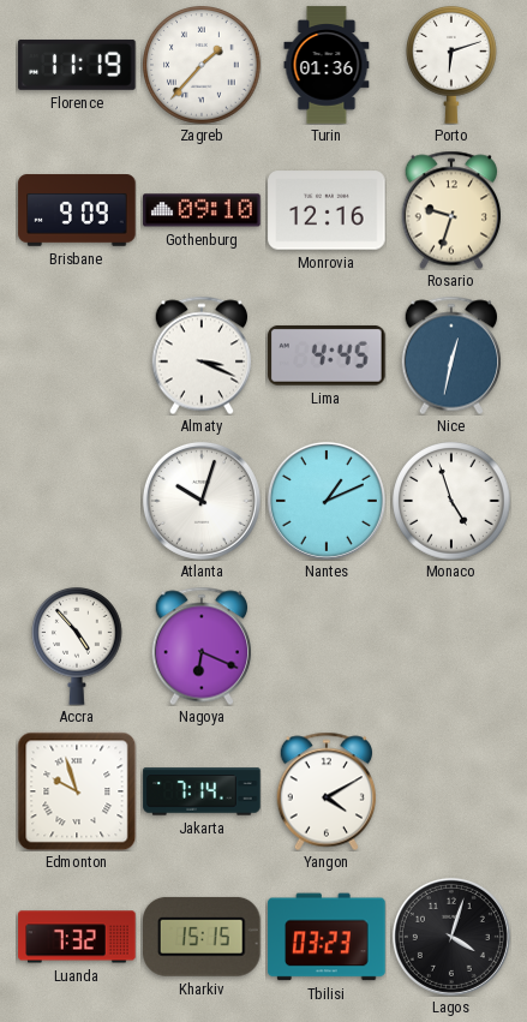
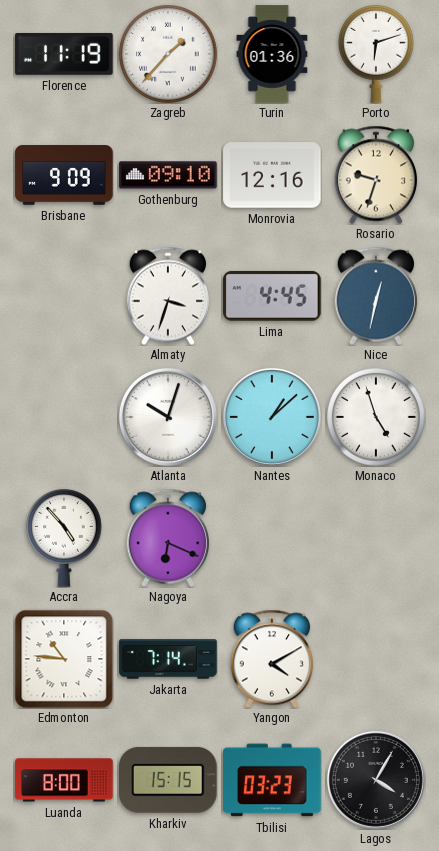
Almaty: 3:19 -> 3:33
Nantes: 1:11 -> 1:08
Edmonton: 9:57 -> 10:46
Luanda: 7:32 -> 8:00
Lagos: 4:03 -> 4:05
